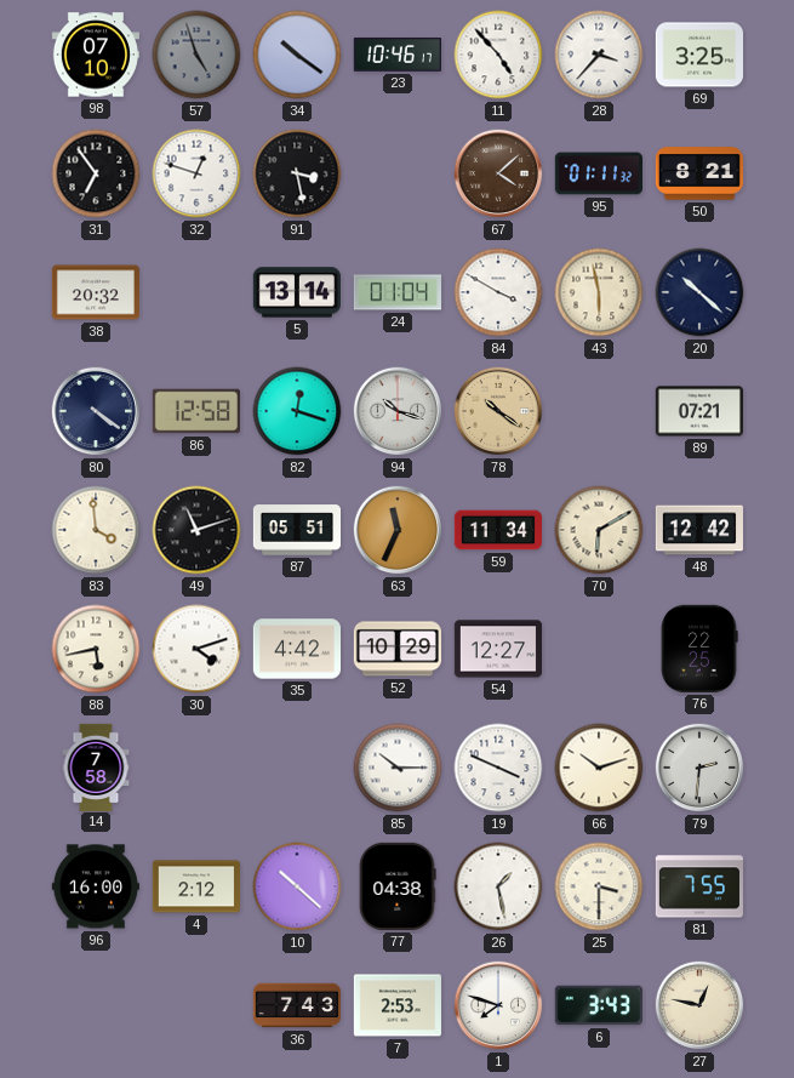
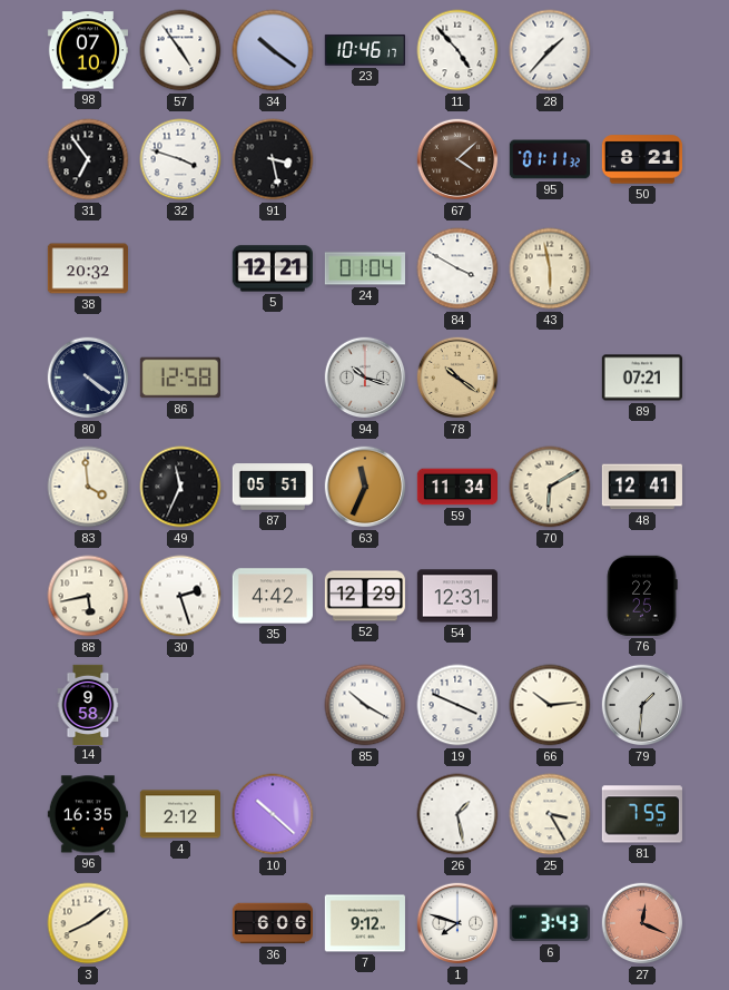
57: 4:57 -> 4:54
57 dial: grey -> white
28: 3:37 -> 1:37
69: 3:25 -> none
32: 12:48 -> 3:48
5: 13:14 -> 12:21
20: 10:22 -> none
82: 12:18 -> none
49: 11:12 -> 11:34
48: 12:42 -> 12:41
30: 4:12 -> 2:27
52: 10:29 -> 12:29
54: 12:27 -> 12:31
14: 7:58 -> 9:58
85: 10:15 -> 10:20
66: 10:12 -> 10:14
79: 2:31 -> 1:31
96: 16:00 -> 16:35
77: 04:38 -> none
25: 3:30 -> 3:25
3: none -> 8:09
36: 7:43 -> 6:06
7: 2:53 -> 9:12
27: 12:47 -> 12:19
27 dial: cream -> salmon
